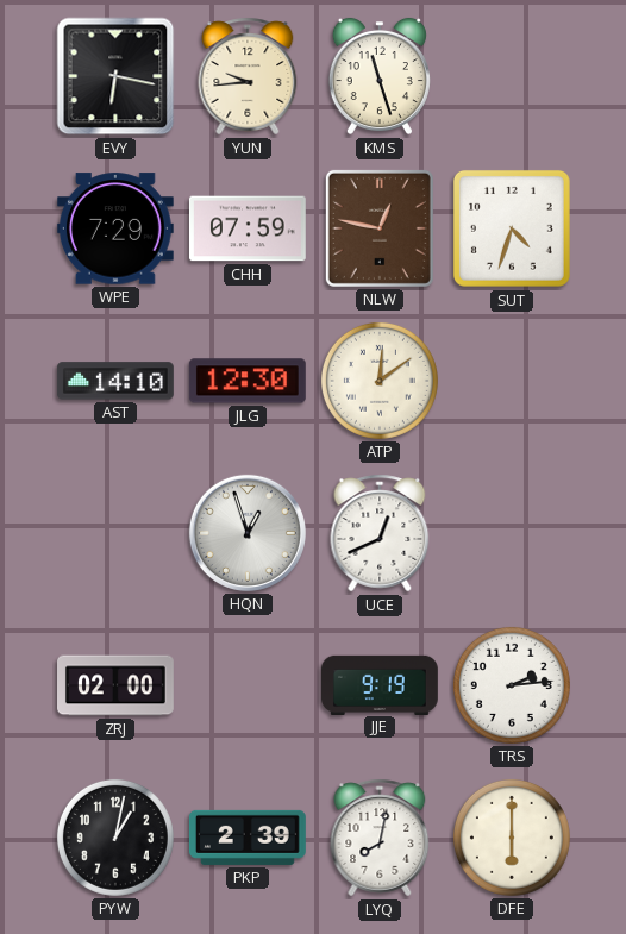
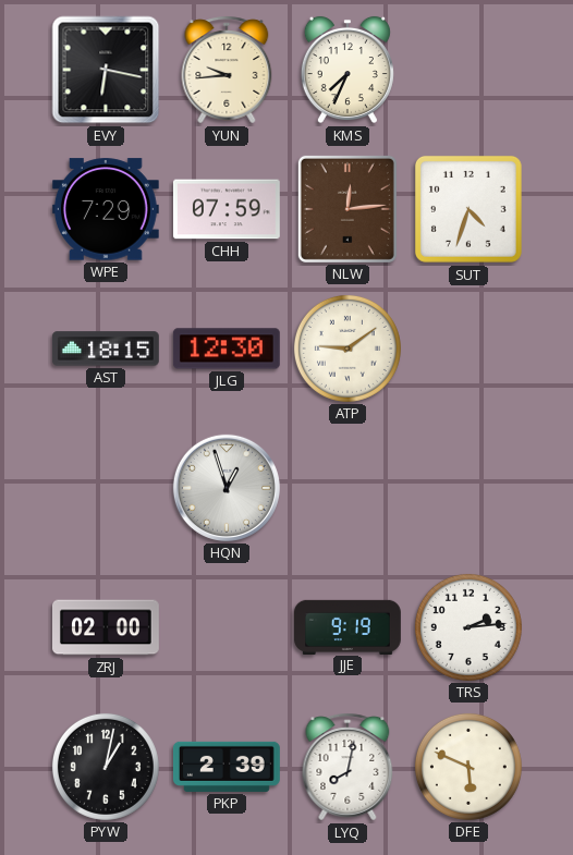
KMS: 11:27 -> 7:34
NLW: 12:47 -> 12:14
AST: 14:10 -> 18:15
ATP: 12:09 -> 9:09
UCE: 12:41 -> none
DFE: 6:00 -> 5:49
